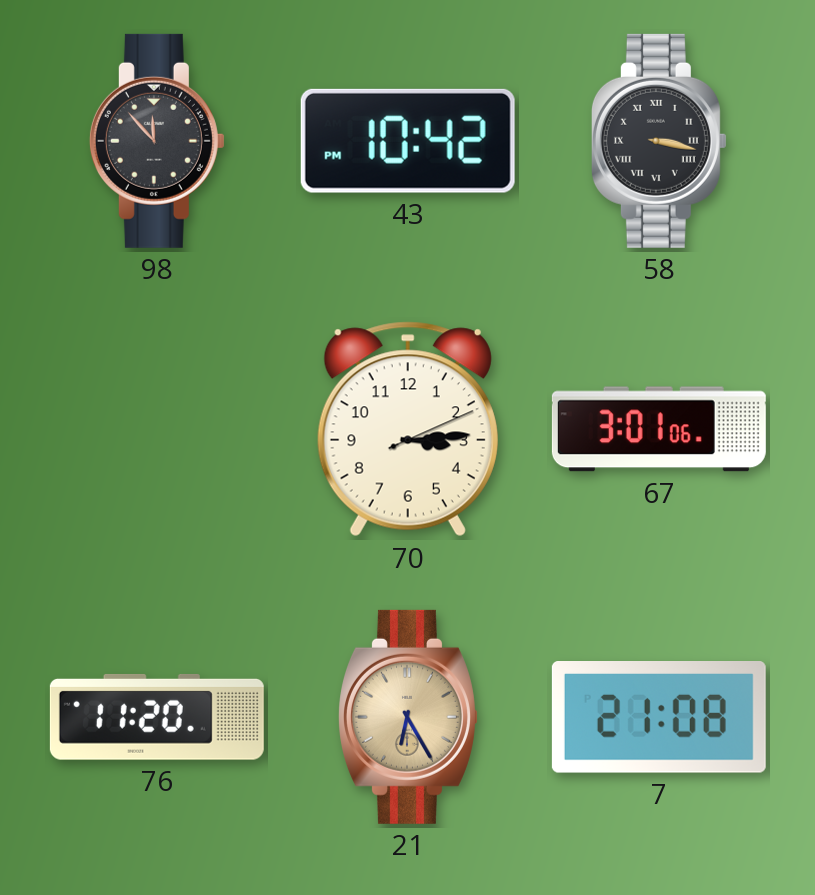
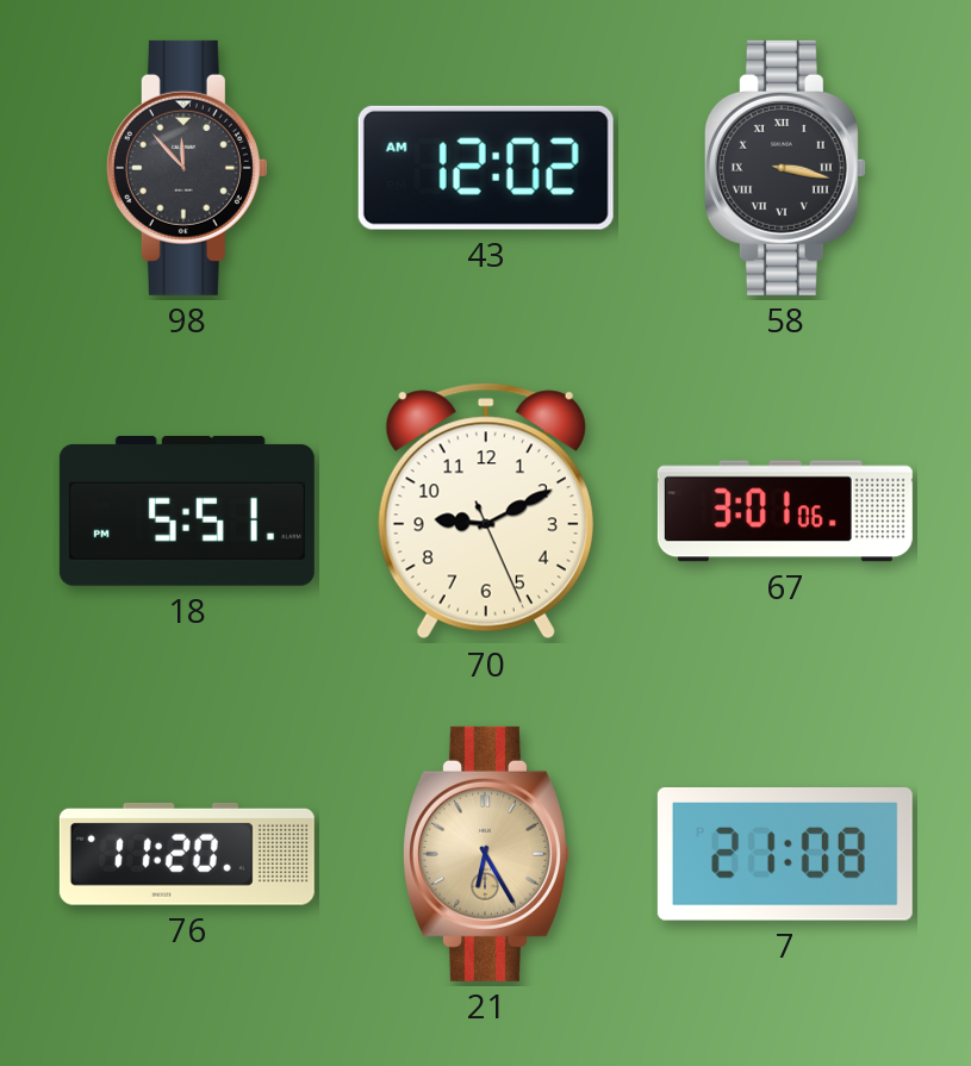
43: 10:42 -> 12:02
18: none -> 5:51
70: 3:14 -> 9:10
